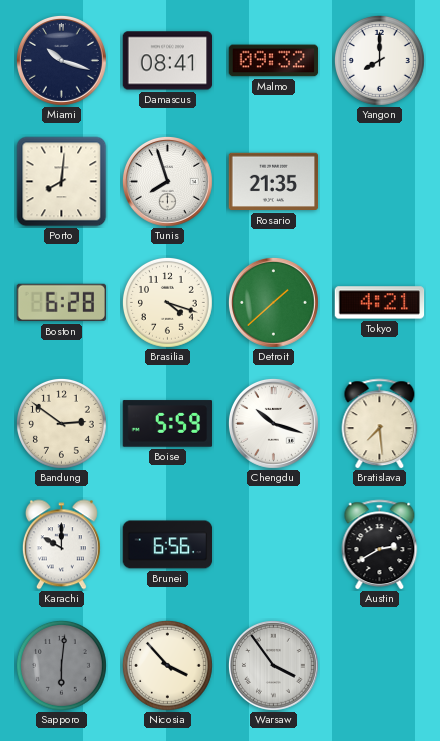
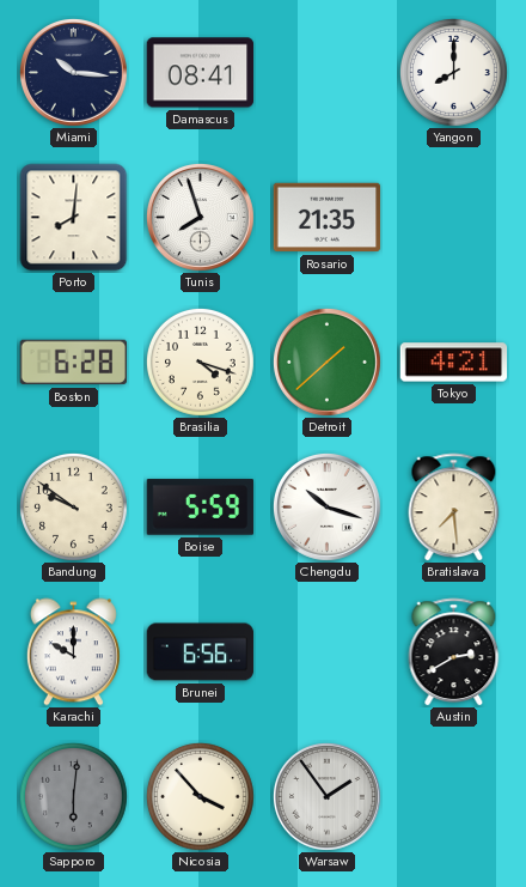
Miami: 10:18 -> 10:16
Malmo: 09:32 -> none
Bandung: 2:51 -> 9:51
Warsaw: 3:54 -> 1:54
